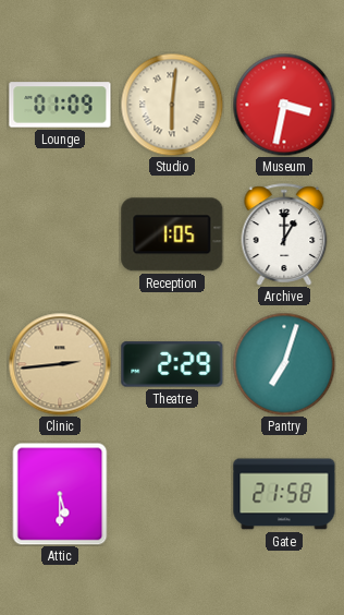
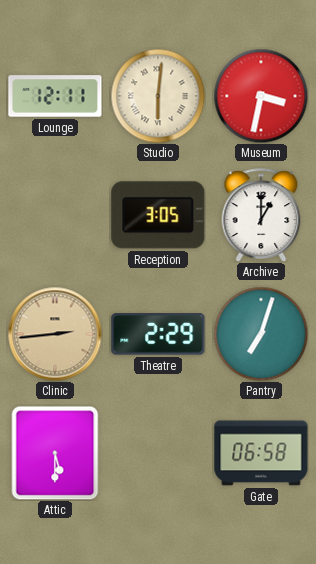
Lounge: 01:09 -> 12:11
Reception: 1:05 -> 3:05
Gate: 21:58 -> 06:58
